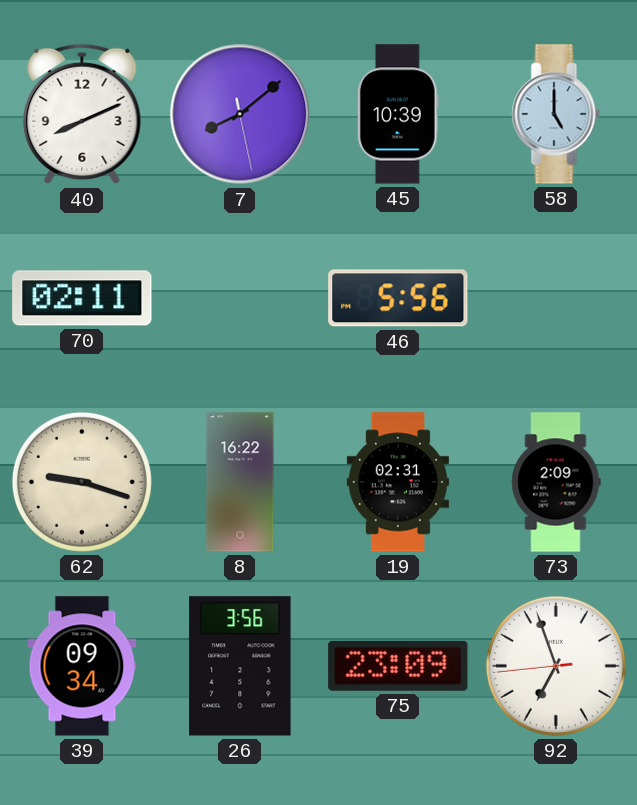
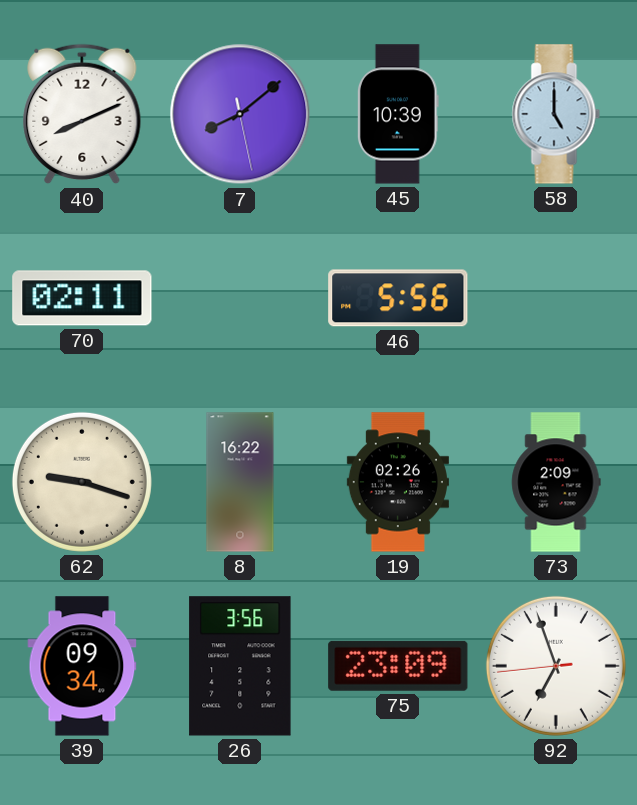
19: 02:31 -> 02:26
